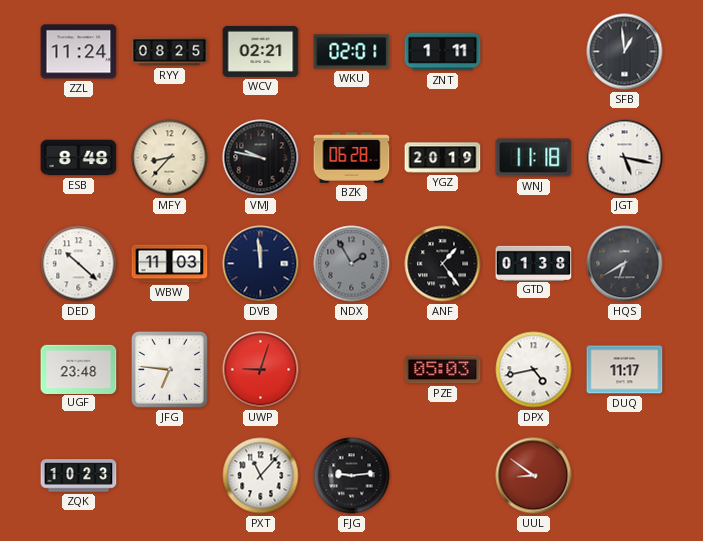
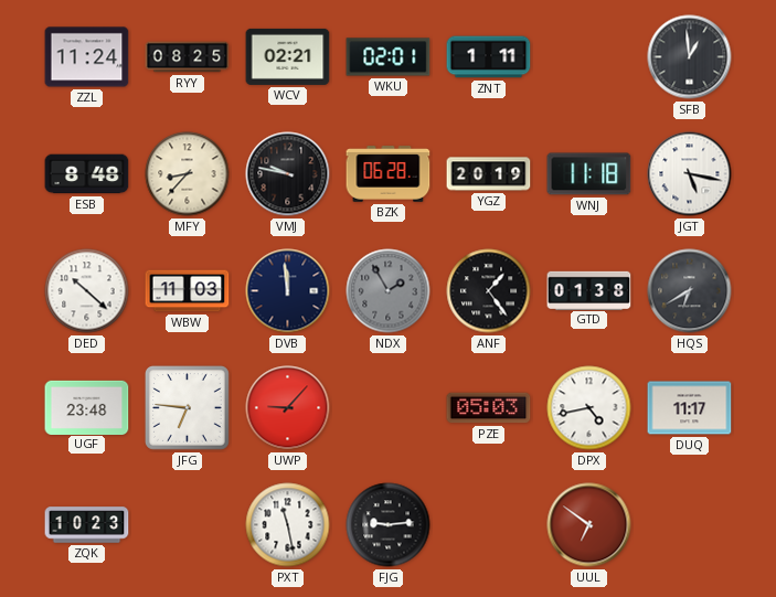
UWP: 9:03 -> 9:07
PXT: 11:07 -> 11:28
UUL: 8:51 -> 6:51
